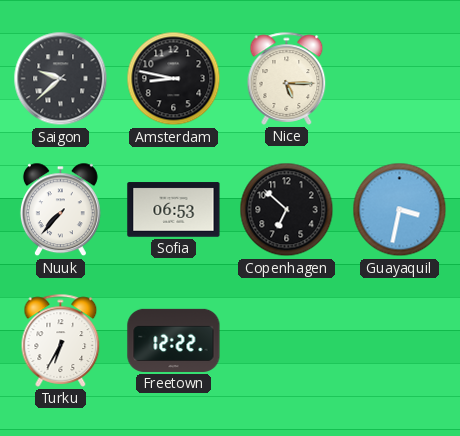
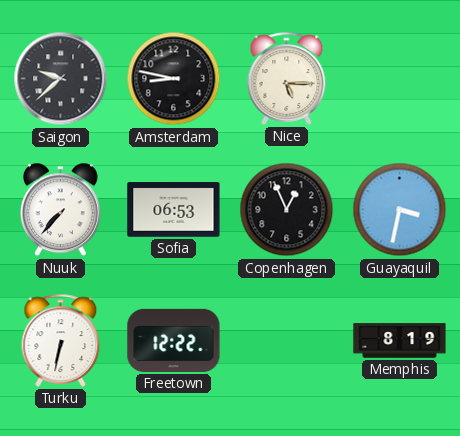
Copenhagen: 6:52 -> 12:56
Turku: 6:35 -> 6:32
Memphis: none -> 8:19
